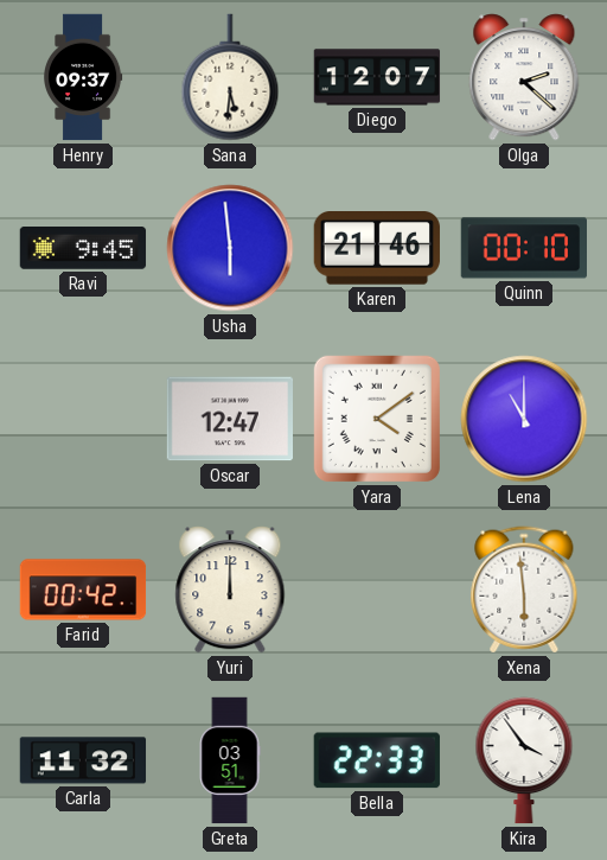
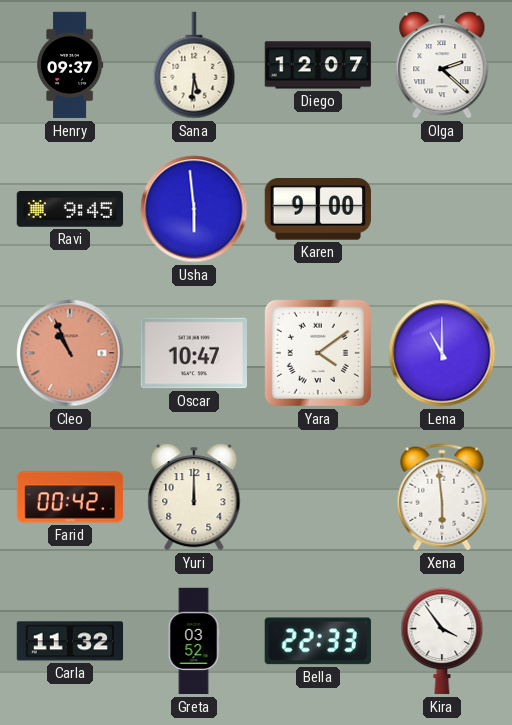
Karen: 21:46 -> 9:00
Quinn: 00:10 -> none
Cleo: none -> 10:56
Oscar: 12:47 -> 10:47
Greta: 03:51 -> 03:52
